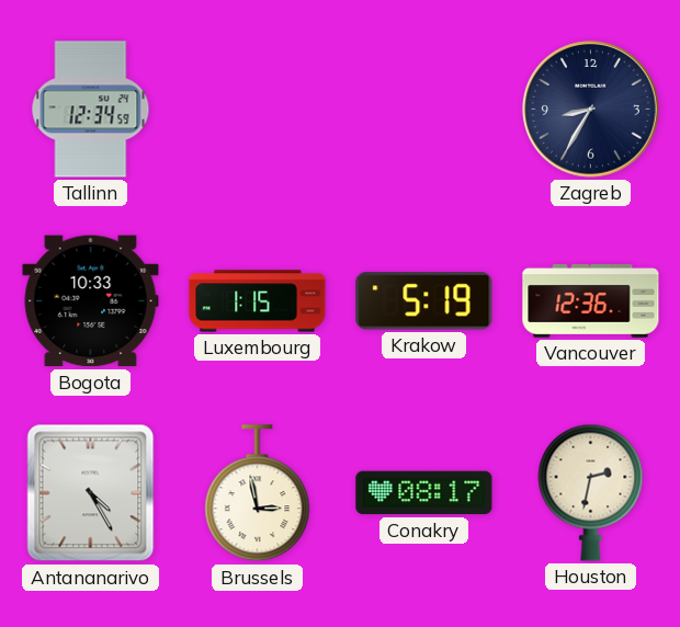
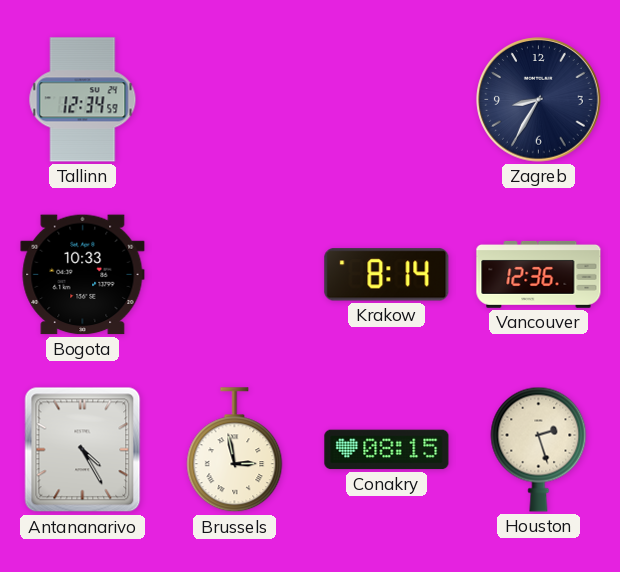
Luxembourg: 1:15 -> none
Krakow: 5:19 -> 8:14
Conakry: 08:17 -> 08:15
Houston: 2:32 -> 2:27
